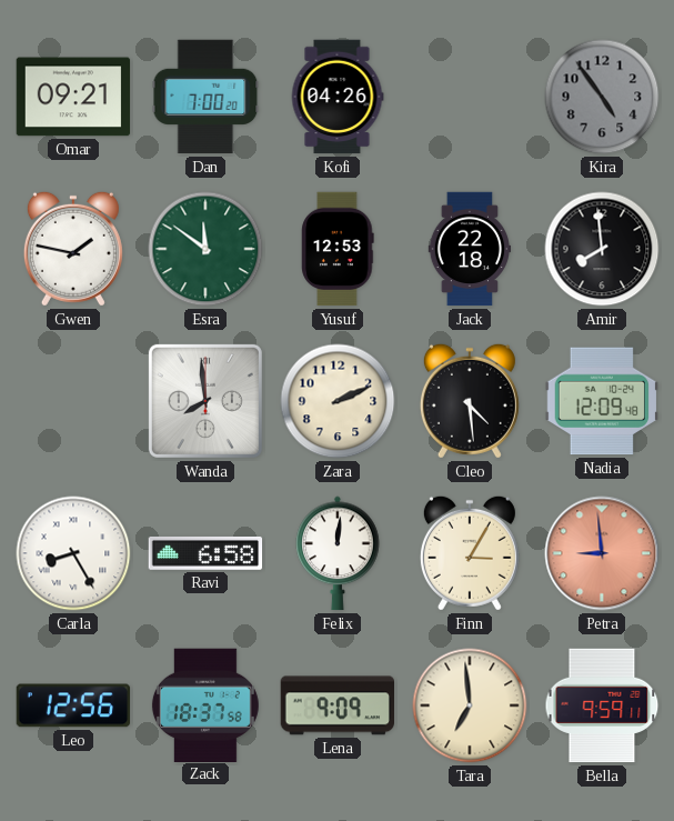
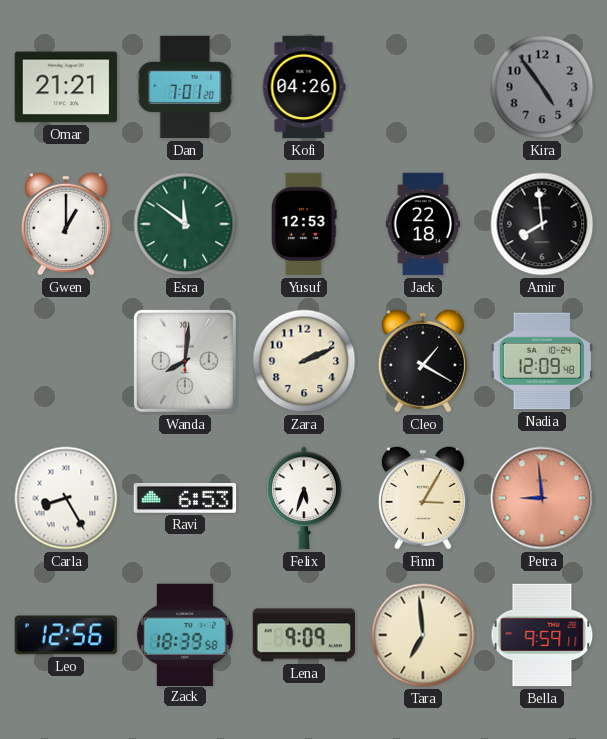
Omar: 09:21 -> 21:21
Dan: 7:00 -> 7:01
Gwen: 1:47 -> 1:00
Wanda: 7:59 -> 8:01
Cleo: 4:29 -> 1:20
Ravi: 6:58 -> 6:53
Felix: 12:01 -> 5:33
Zack: 18:37 -> 18:39
